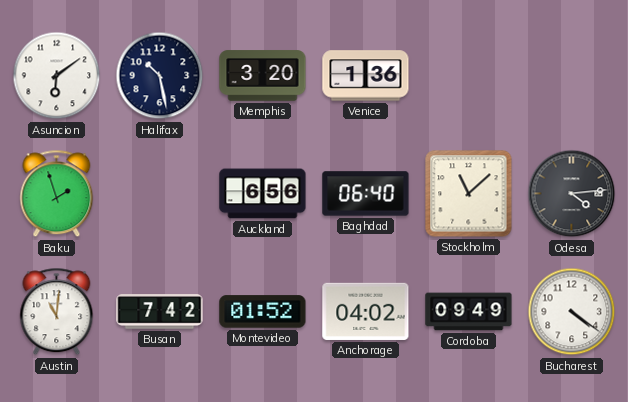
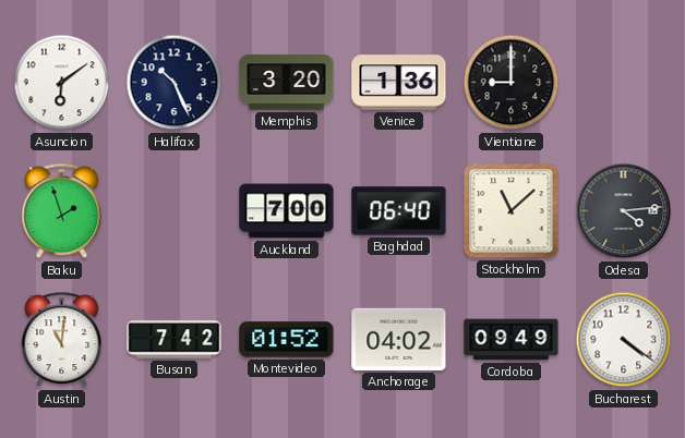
Halifax: 10:28 -> 10:26
Vientiane: none -> 9:00
Auckland: 6:56 -> 7:00
